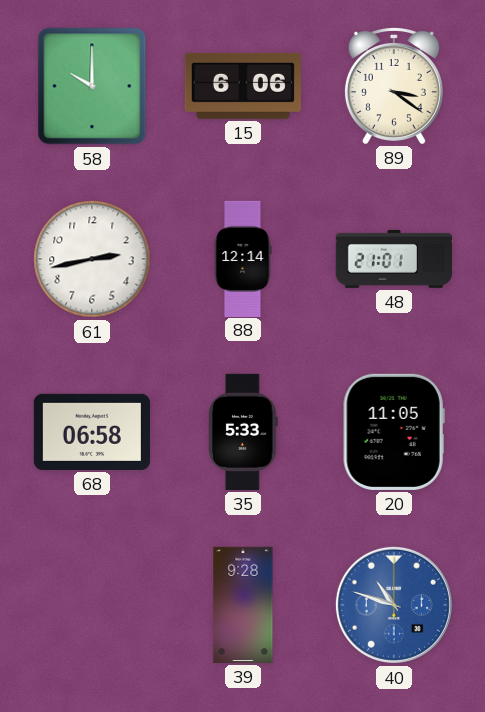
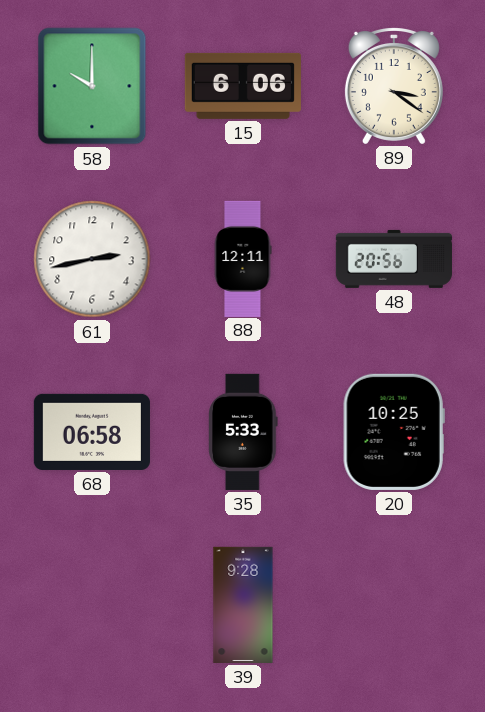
88: 12:14 -> 12:11
48: 21:01 -> 20:56
20: 11:05 -> 10:25
40: 10:48 -> none
